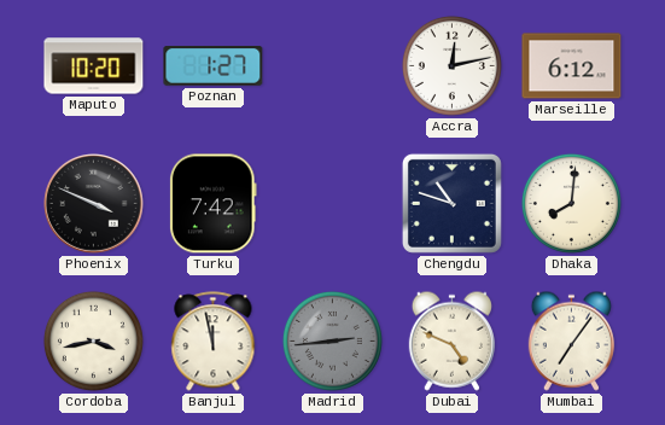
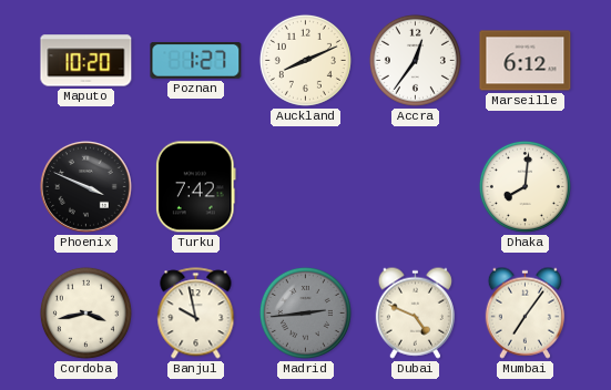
Auckland: none -> 8:11
Accra: 12:13 -> 12:36
Chengdu: 10:48 -> none
Banjul: 11:58 -> 9:58
